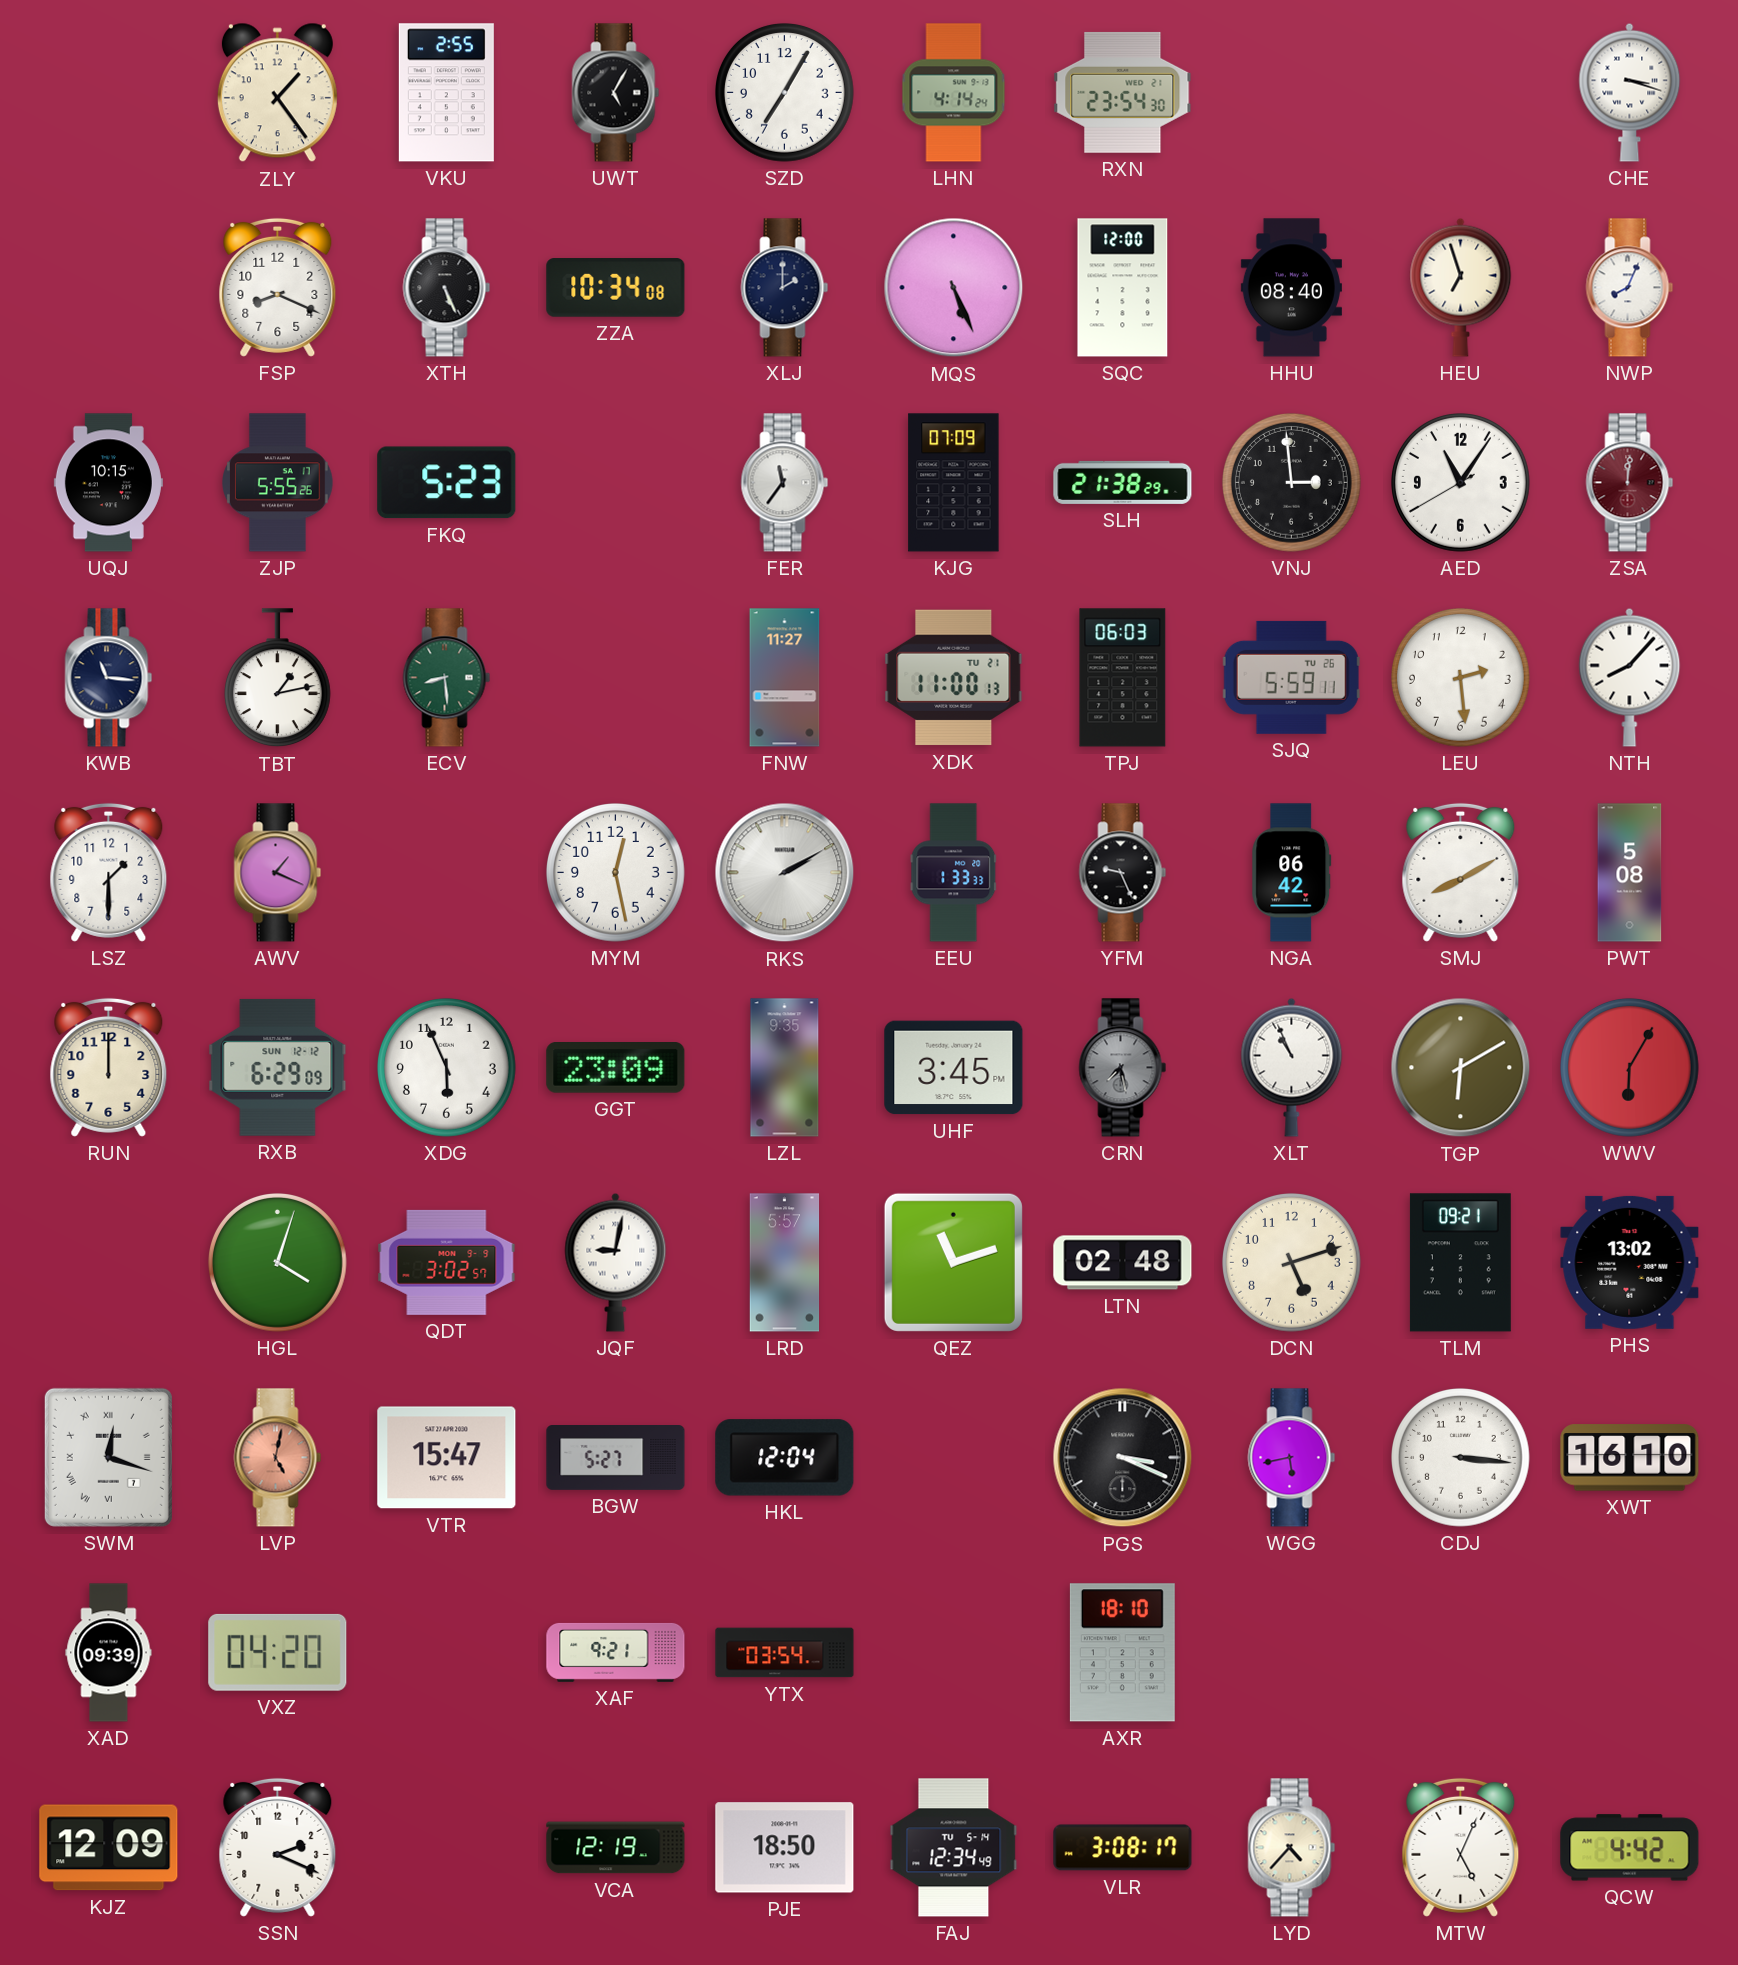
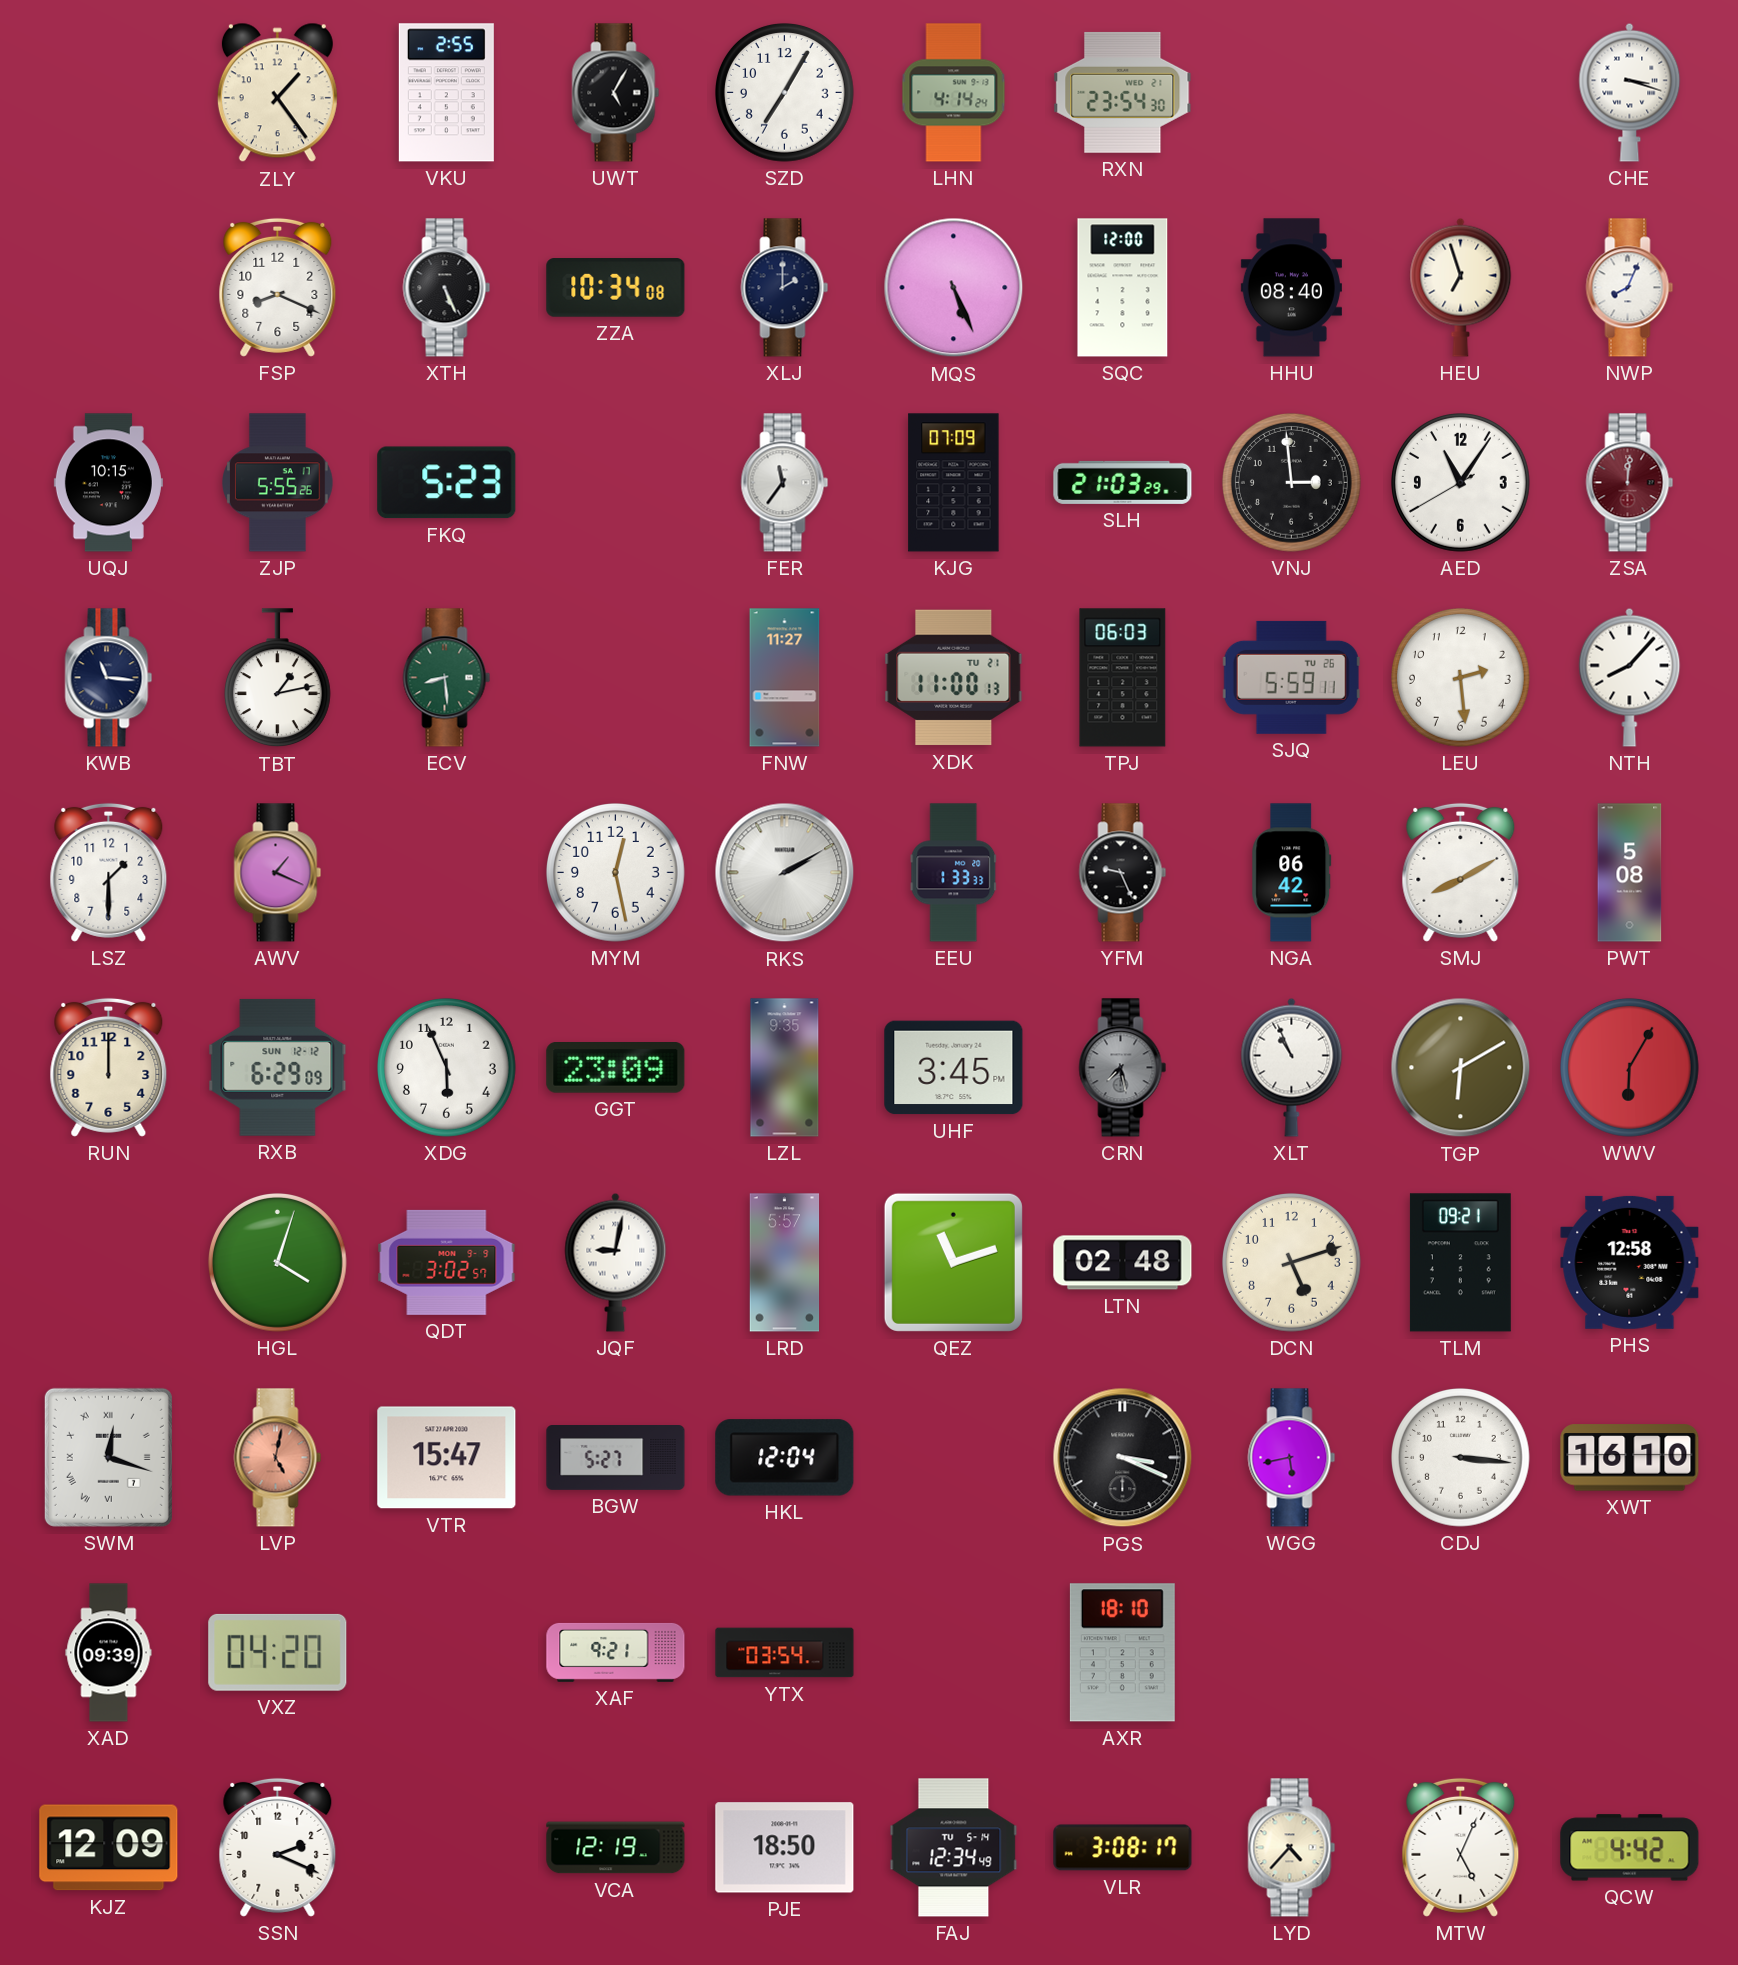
SLH: 21:38 -> 21:03
PHS: 13:02 -> 12:58
